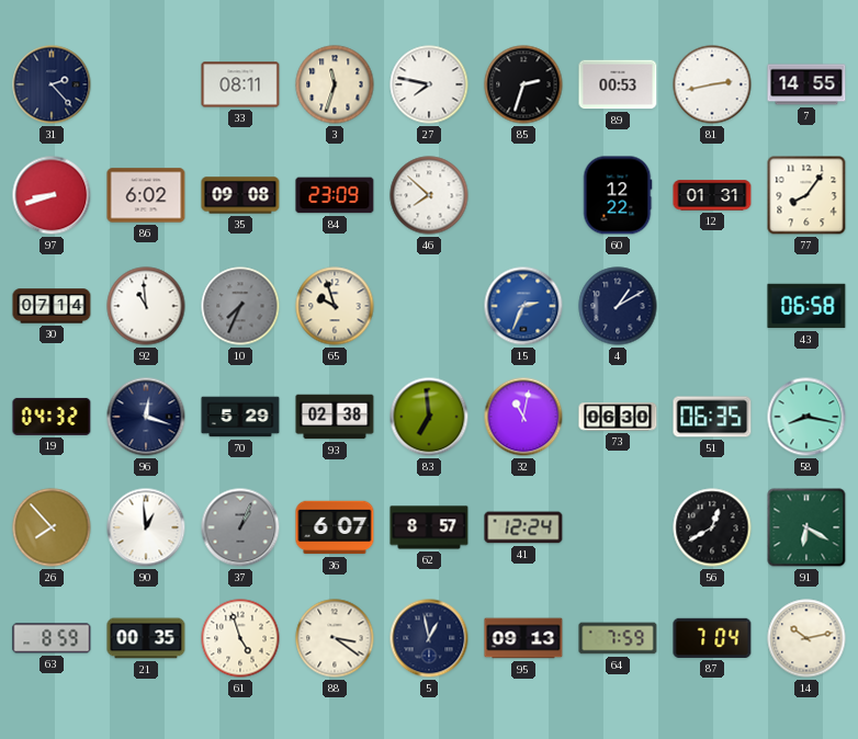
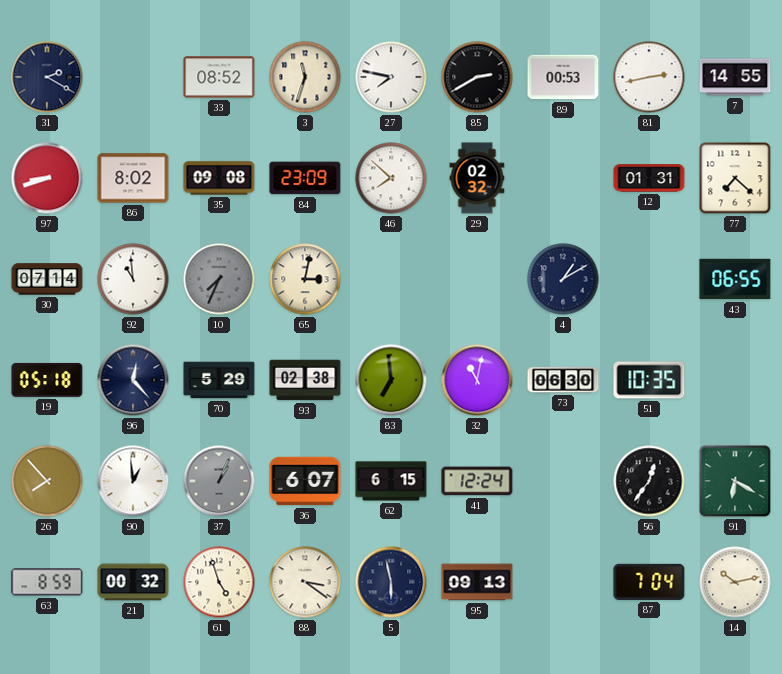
31: 2:23 -> 2:20
33: 08:11 -> 08:52
85: 2:33 -> 2:40
86: 6:02 -> 8:02
29: none -> 02:32
60: 12:22 -> none
77: 8:06 -> 7:22
65: 9:57 -> 3:02
15: 2:34 -> none
43: 06:58 -> 06:55
19: 04:32 -> 05:18
96: 12:18 -> 12:23
51: 06:35 -> 10:35
58: 8:17 -> none
62: 8:57 -> 6:15
56: 12:40 -> 12:36
21: 00:35 -> 00:32
5: 12:58 -> 5:58
64: 7:59 -> none
